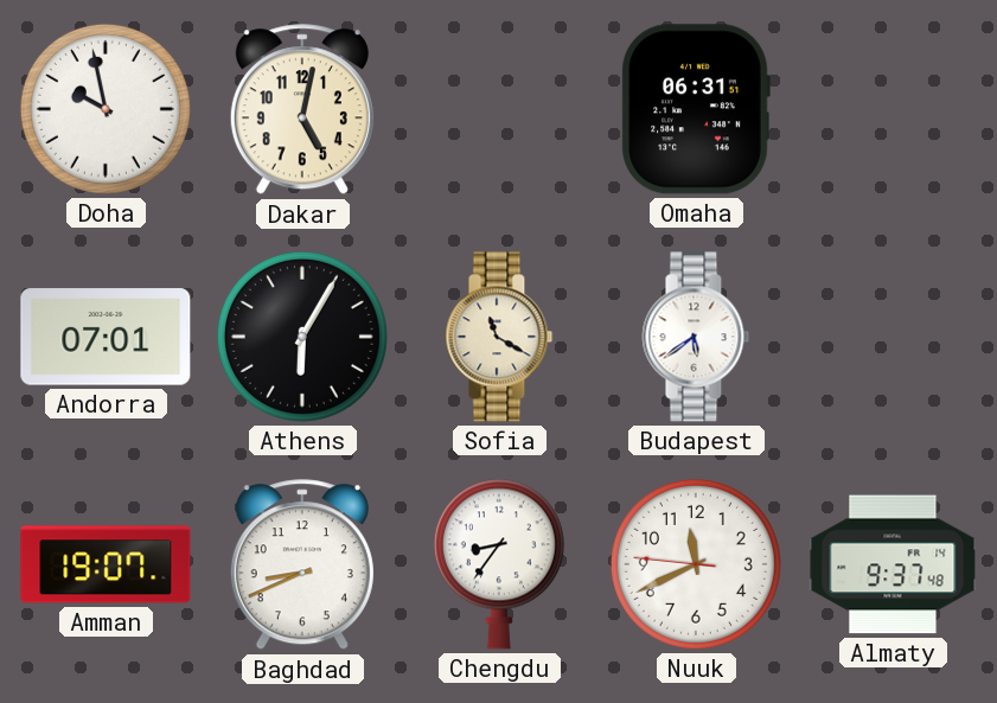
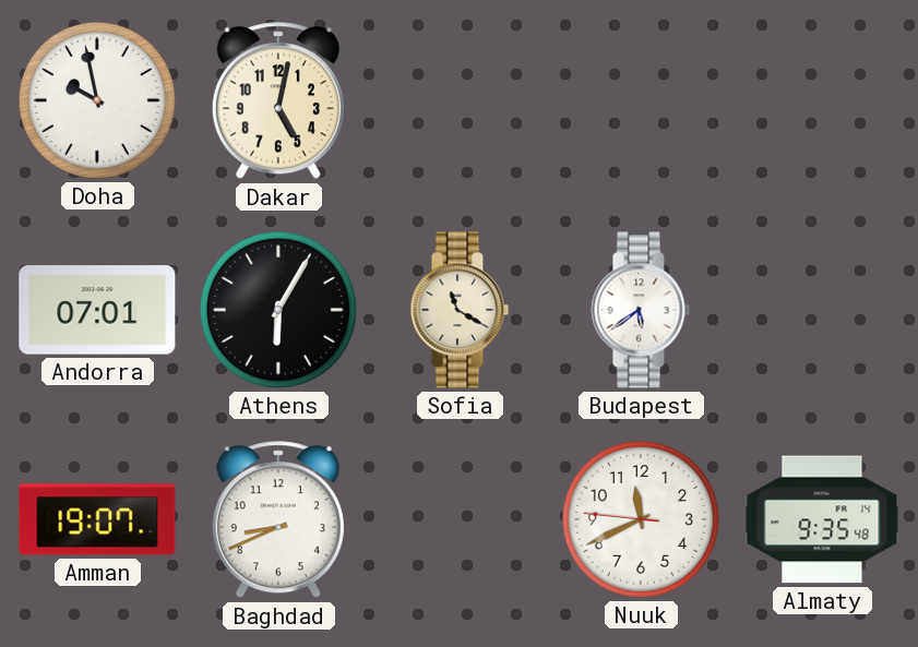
Omaha: 06:31 -> none
Chengdu: 8:36 -> none
Almaty: 9:37 -> 9:35
